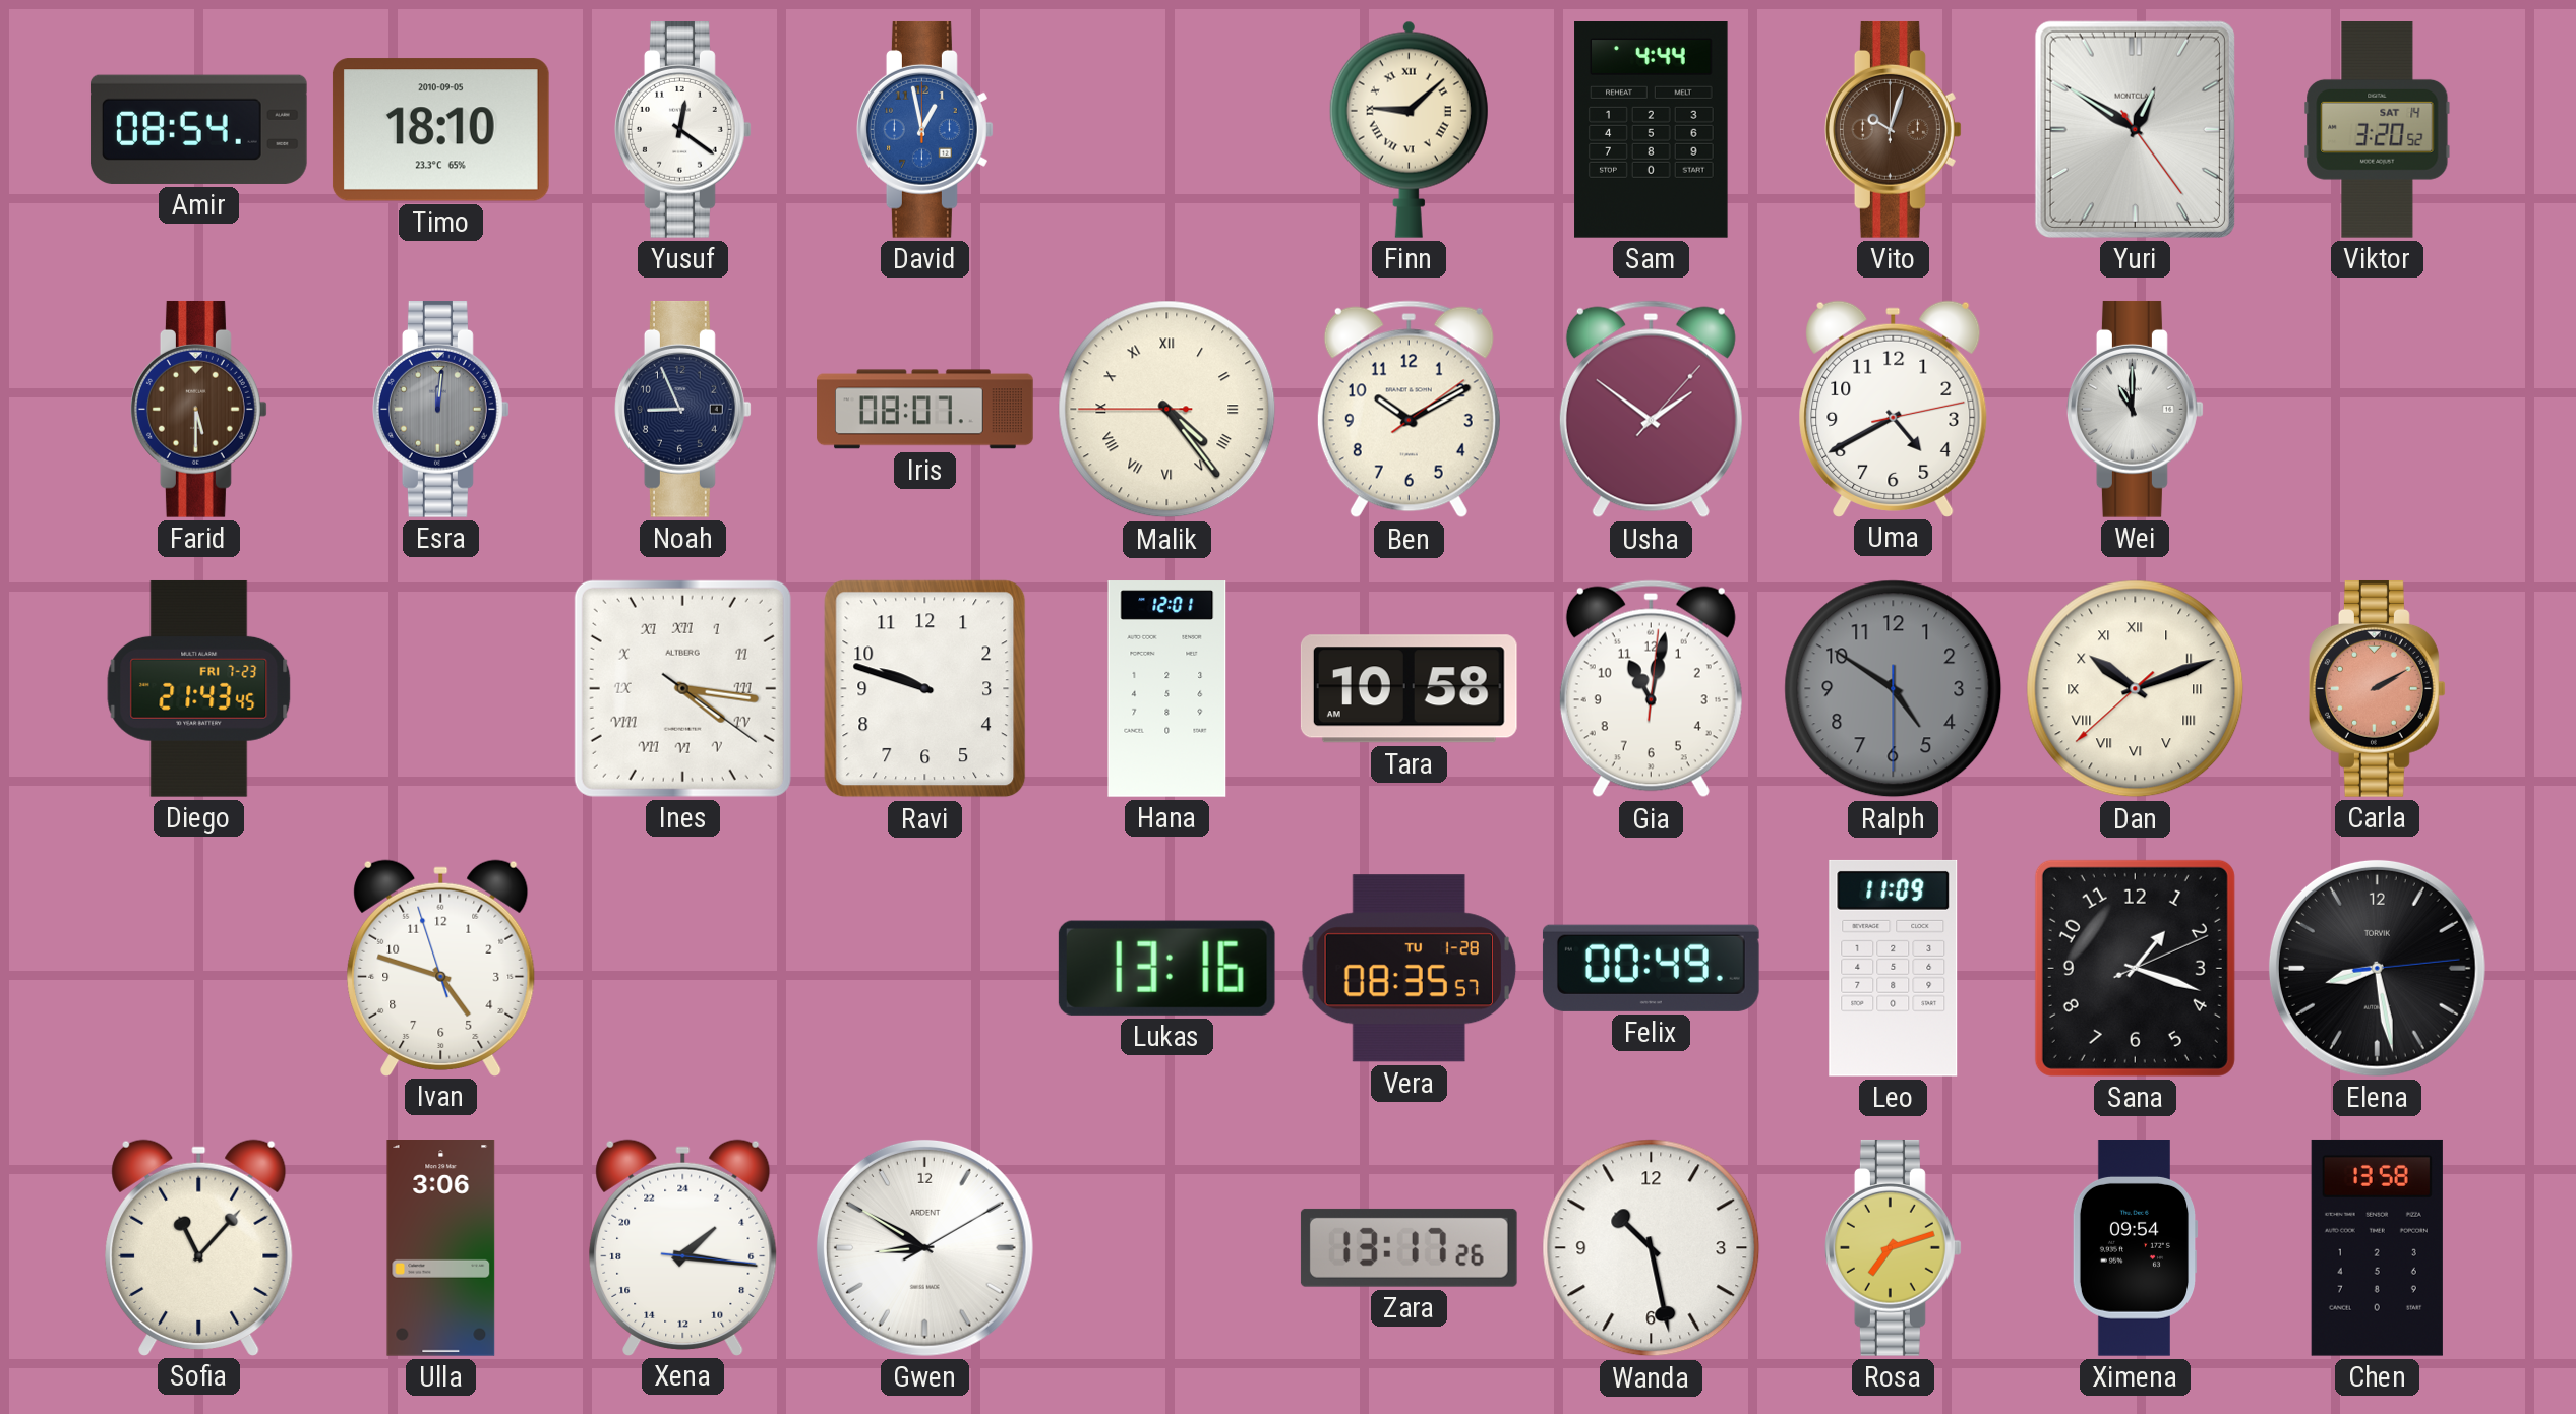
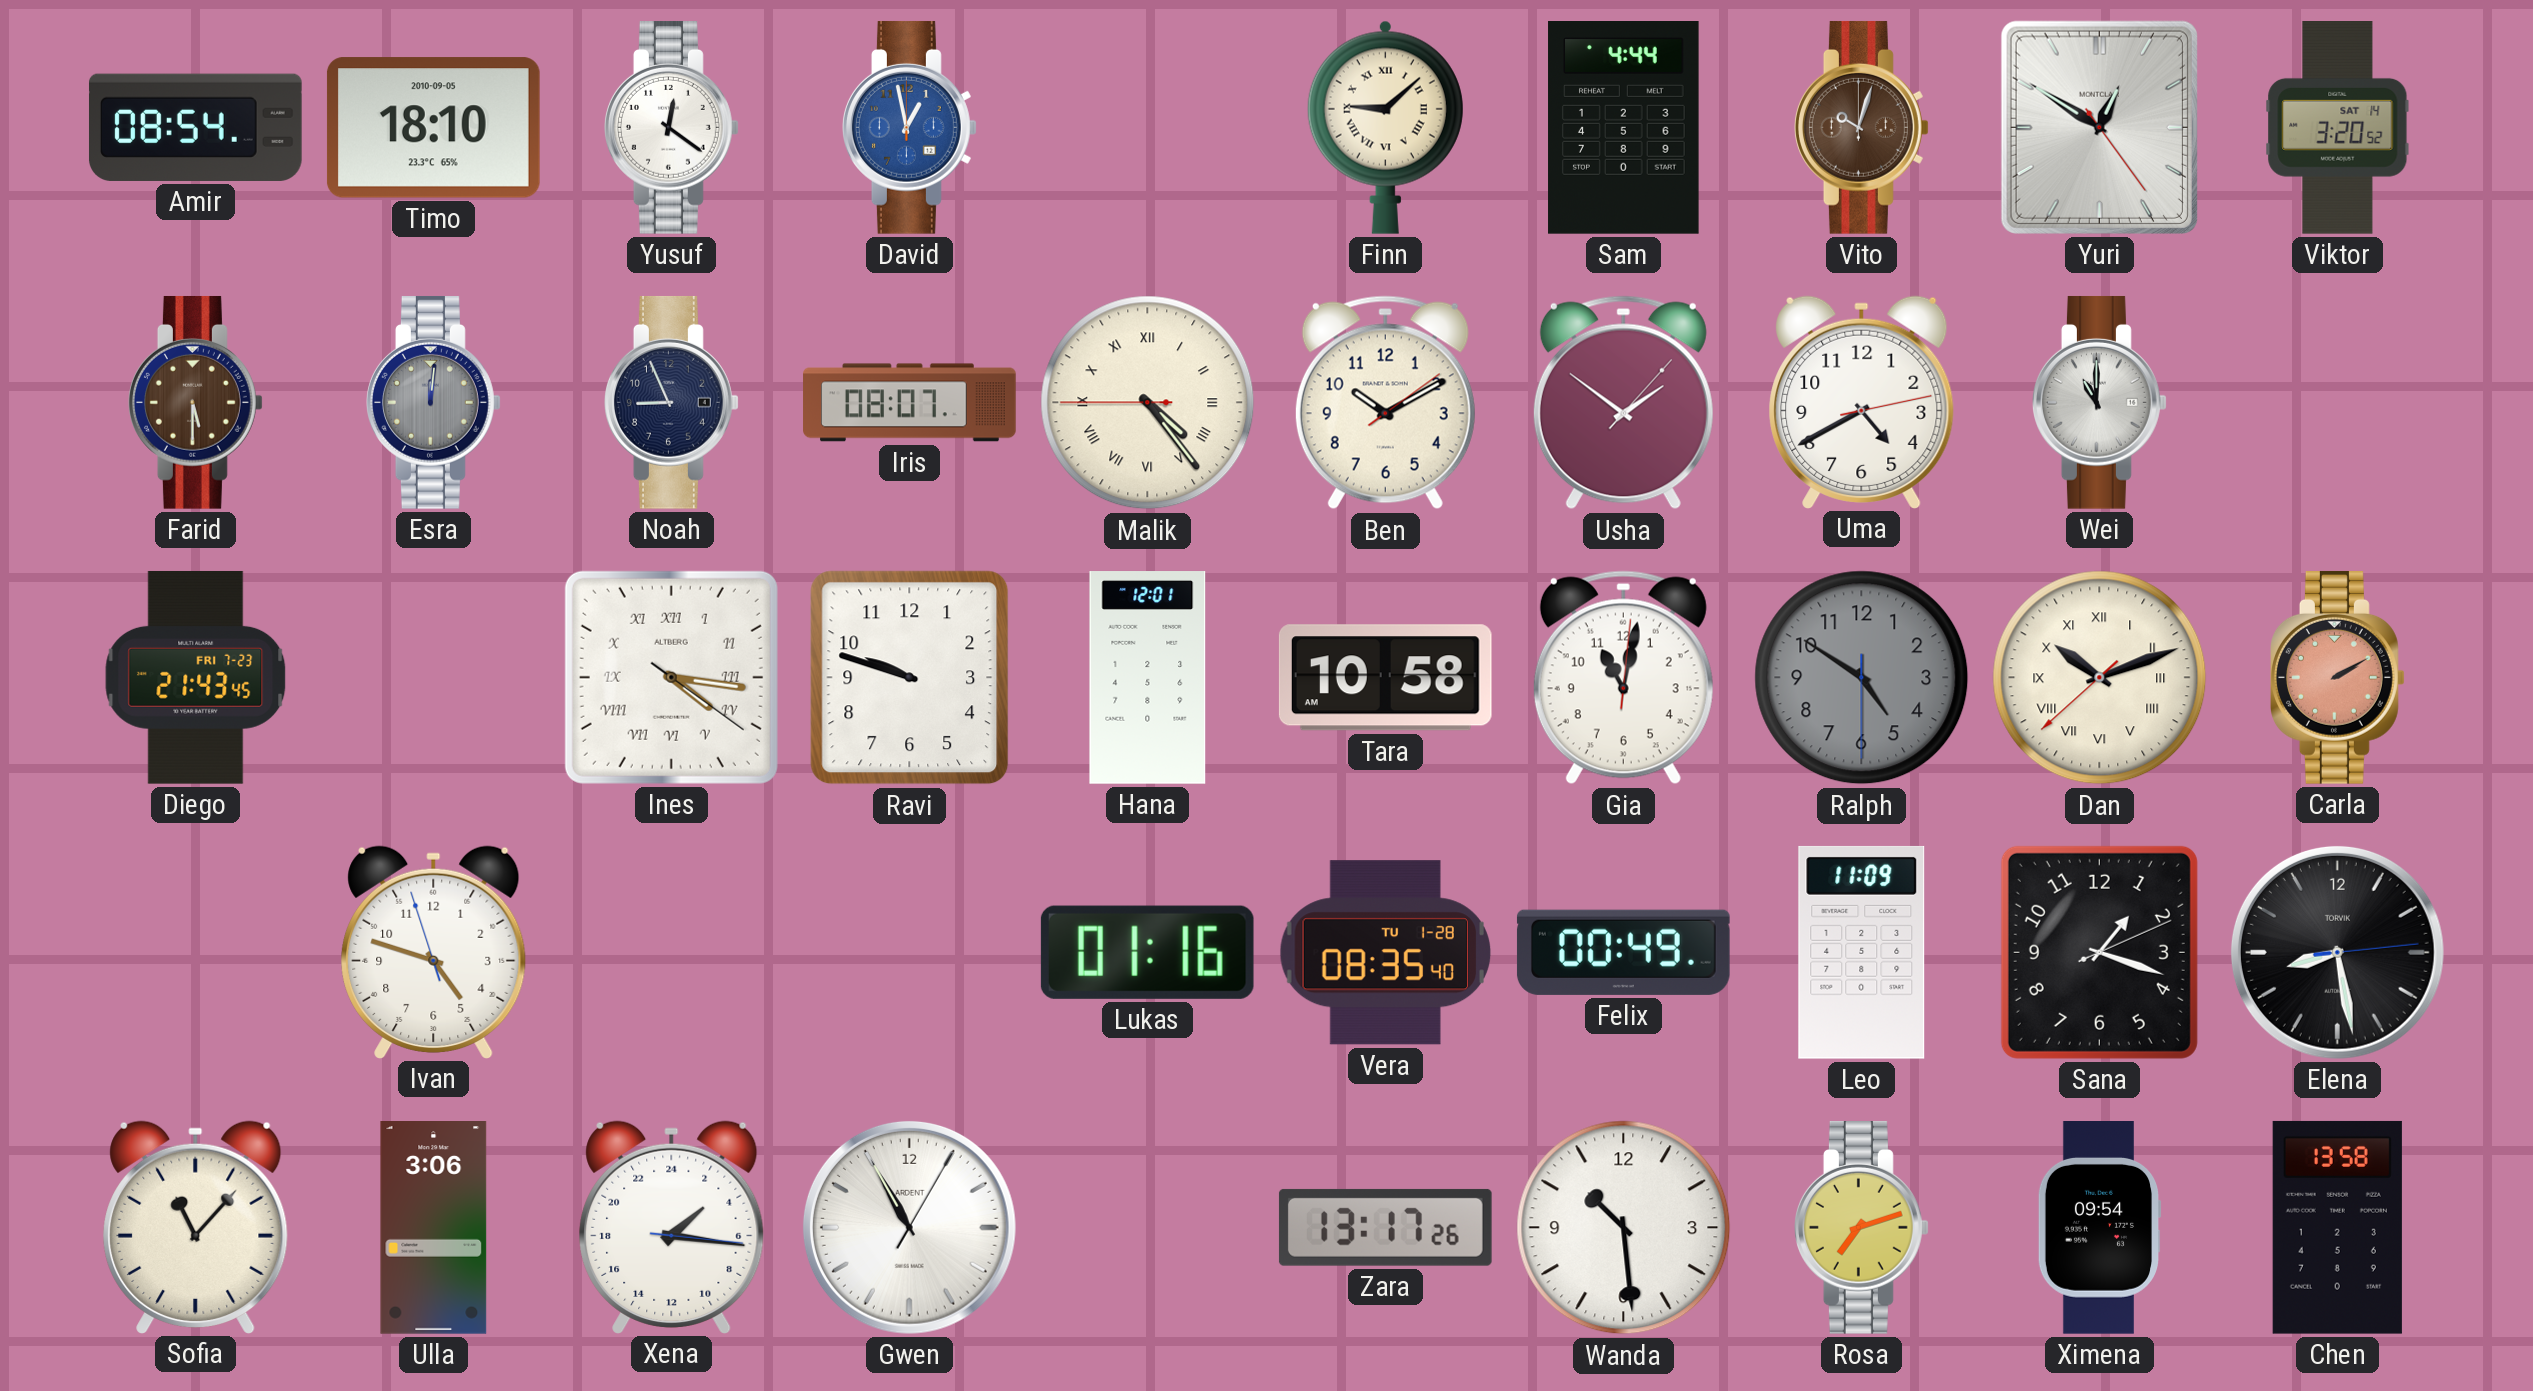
Lukas: 13:16 -> 01:16
Vera: 08:35:57 -> 08:35:40
Gwen: 8:50 -> 10:55
Wanda: 10:28 -> 10:29
